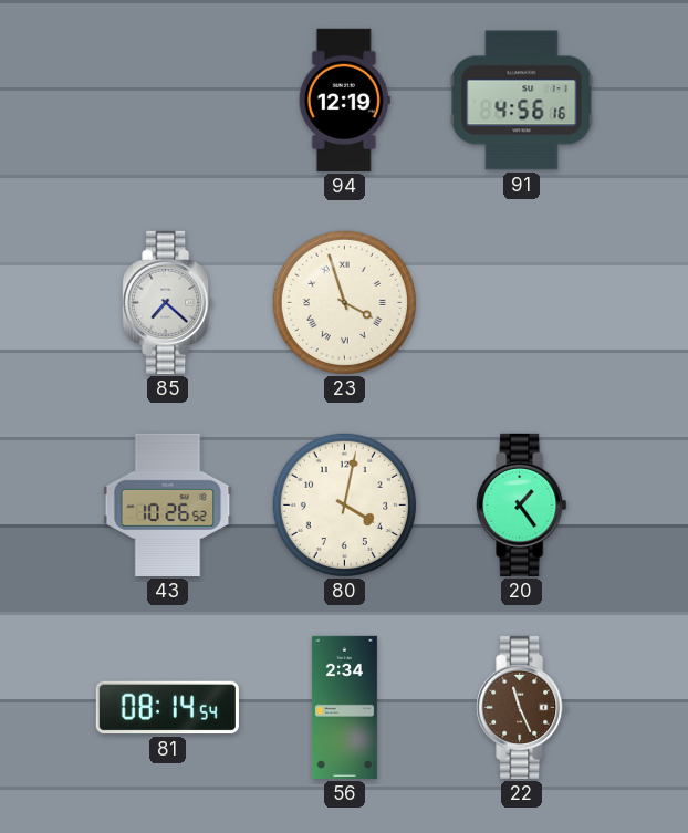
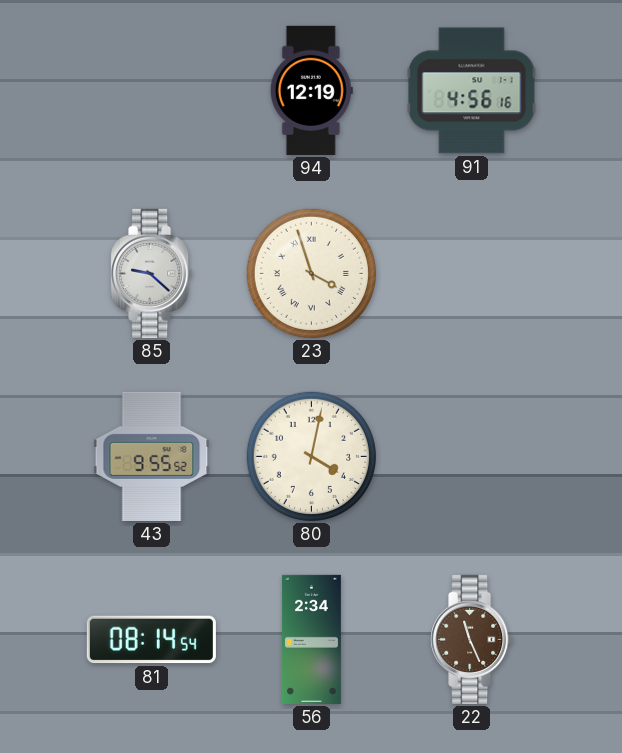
85: 7:22 -> 9:22
43: 10:26 -> 9:55
20: 1:24 -> none
